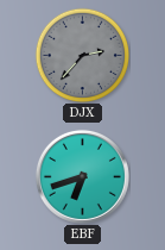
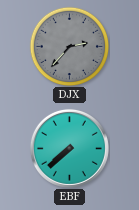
EBF: 6:42 -> 7:38
